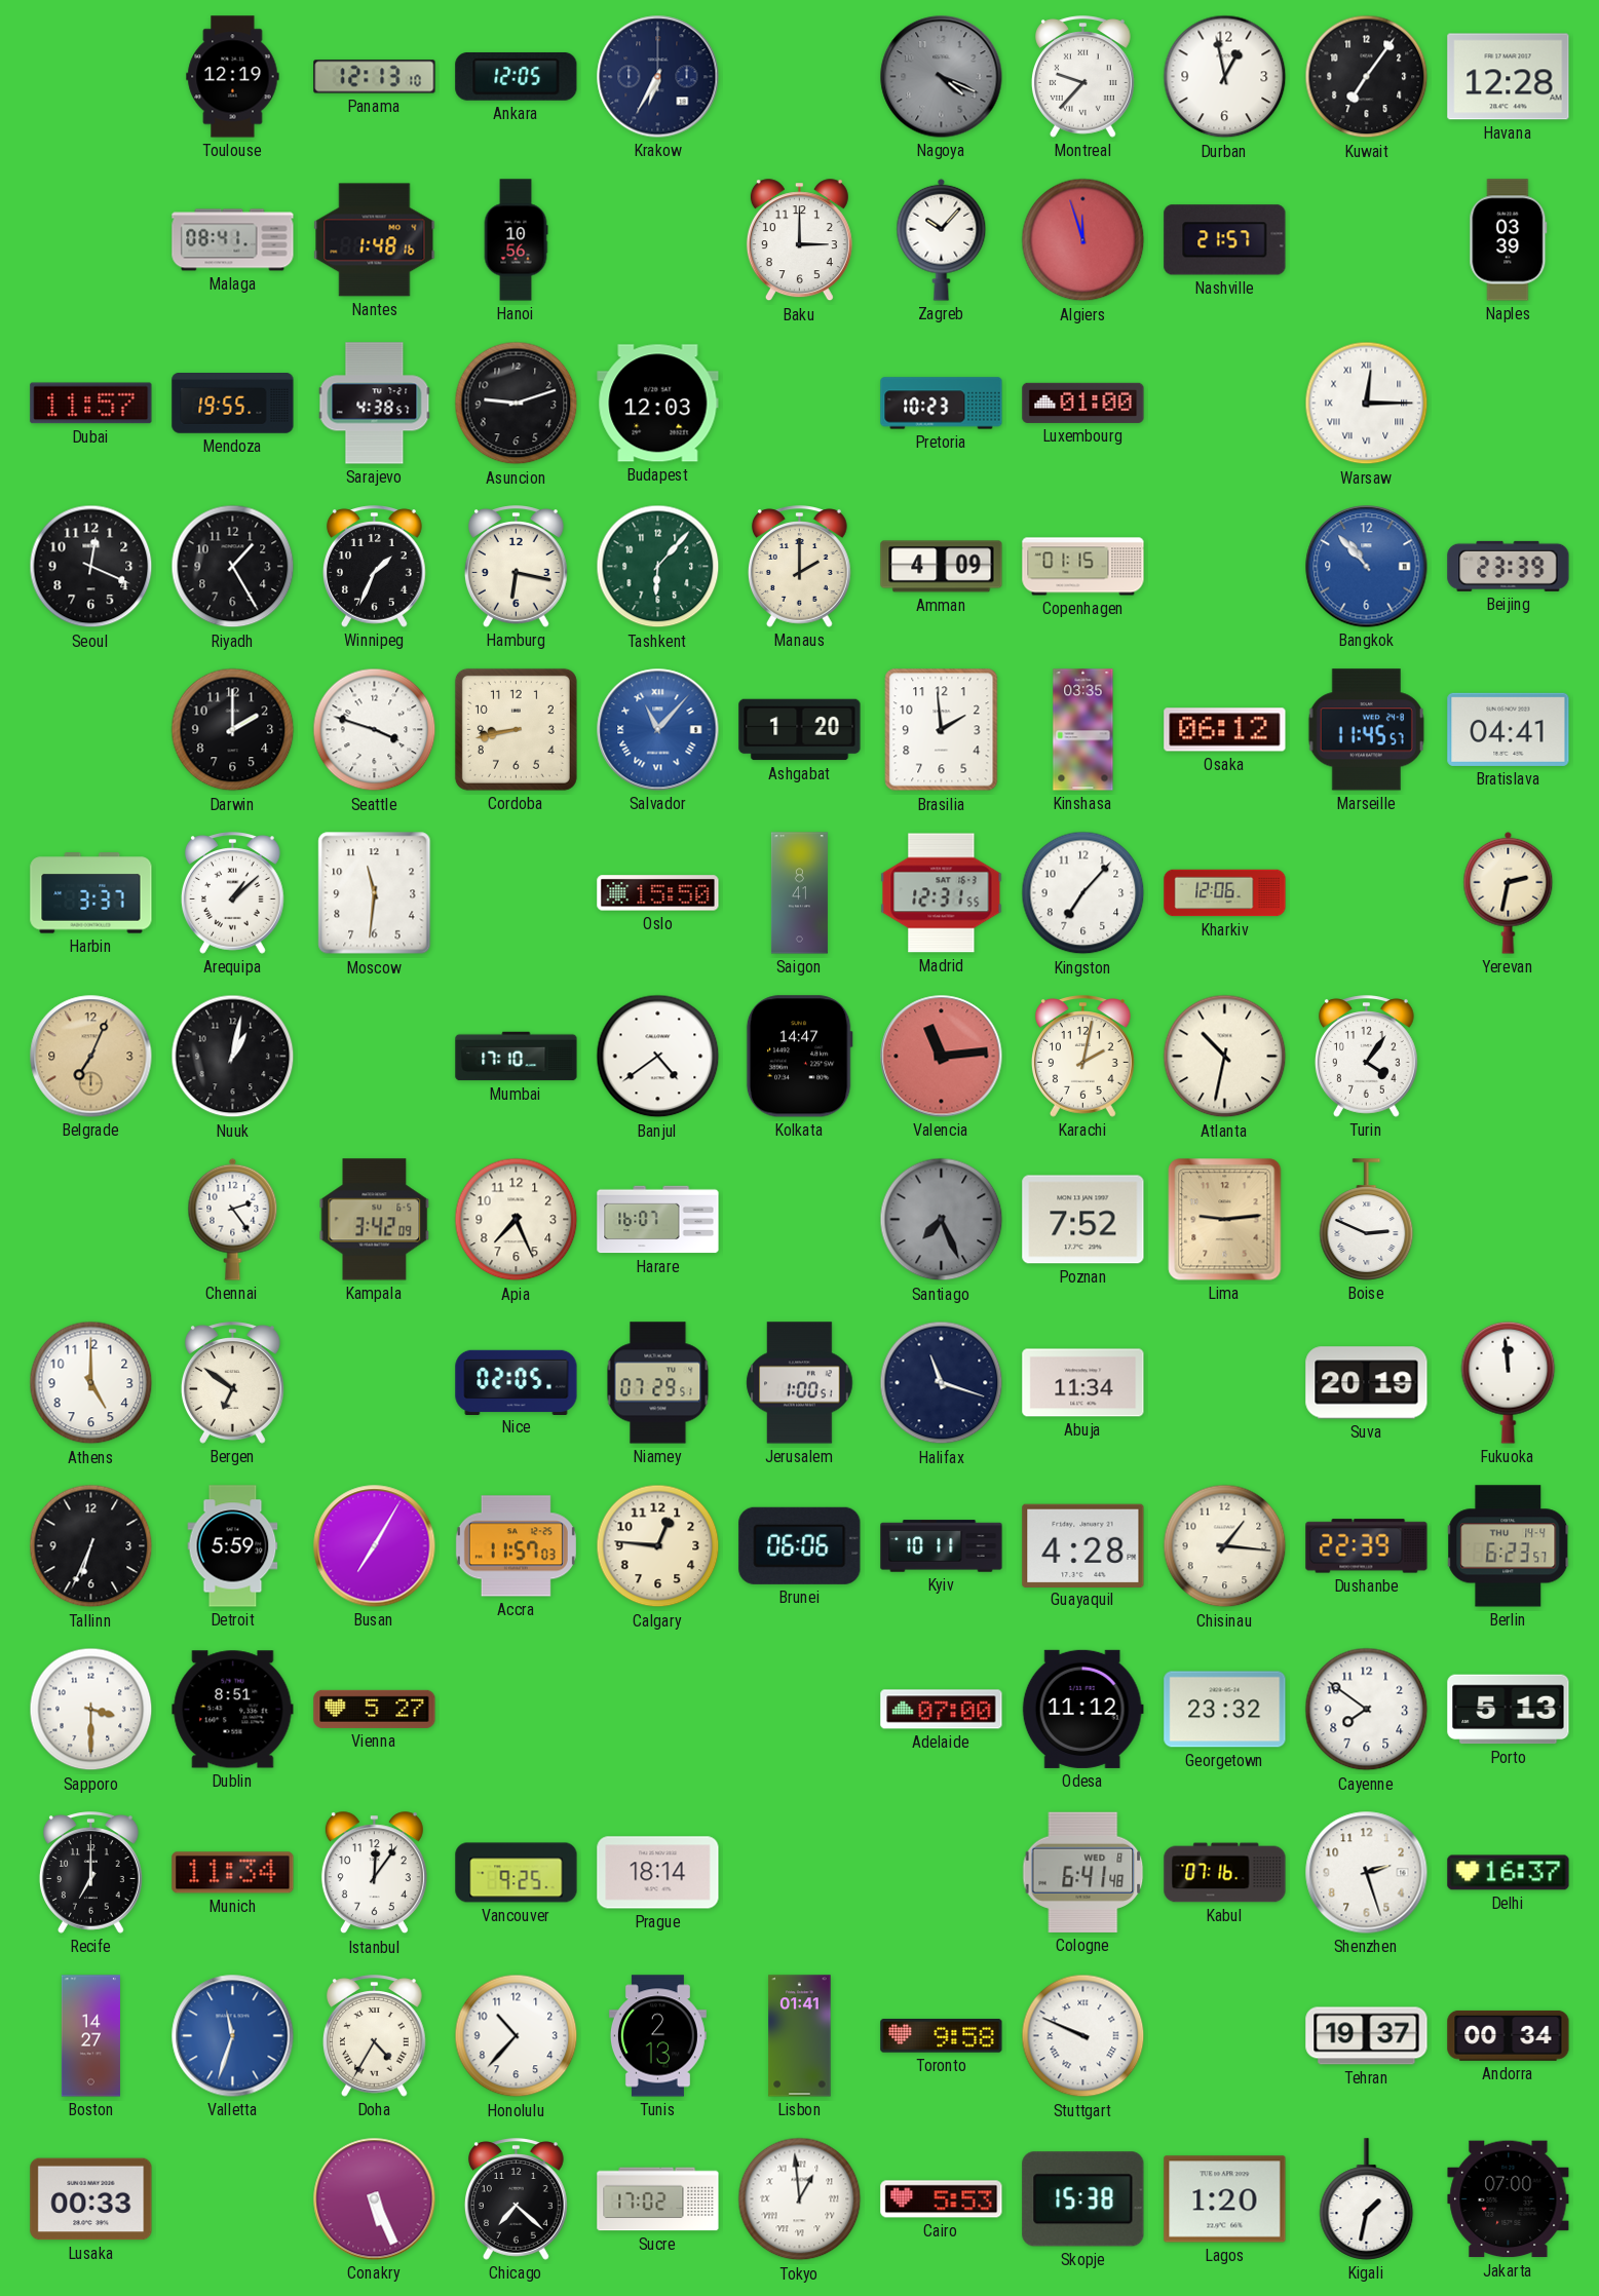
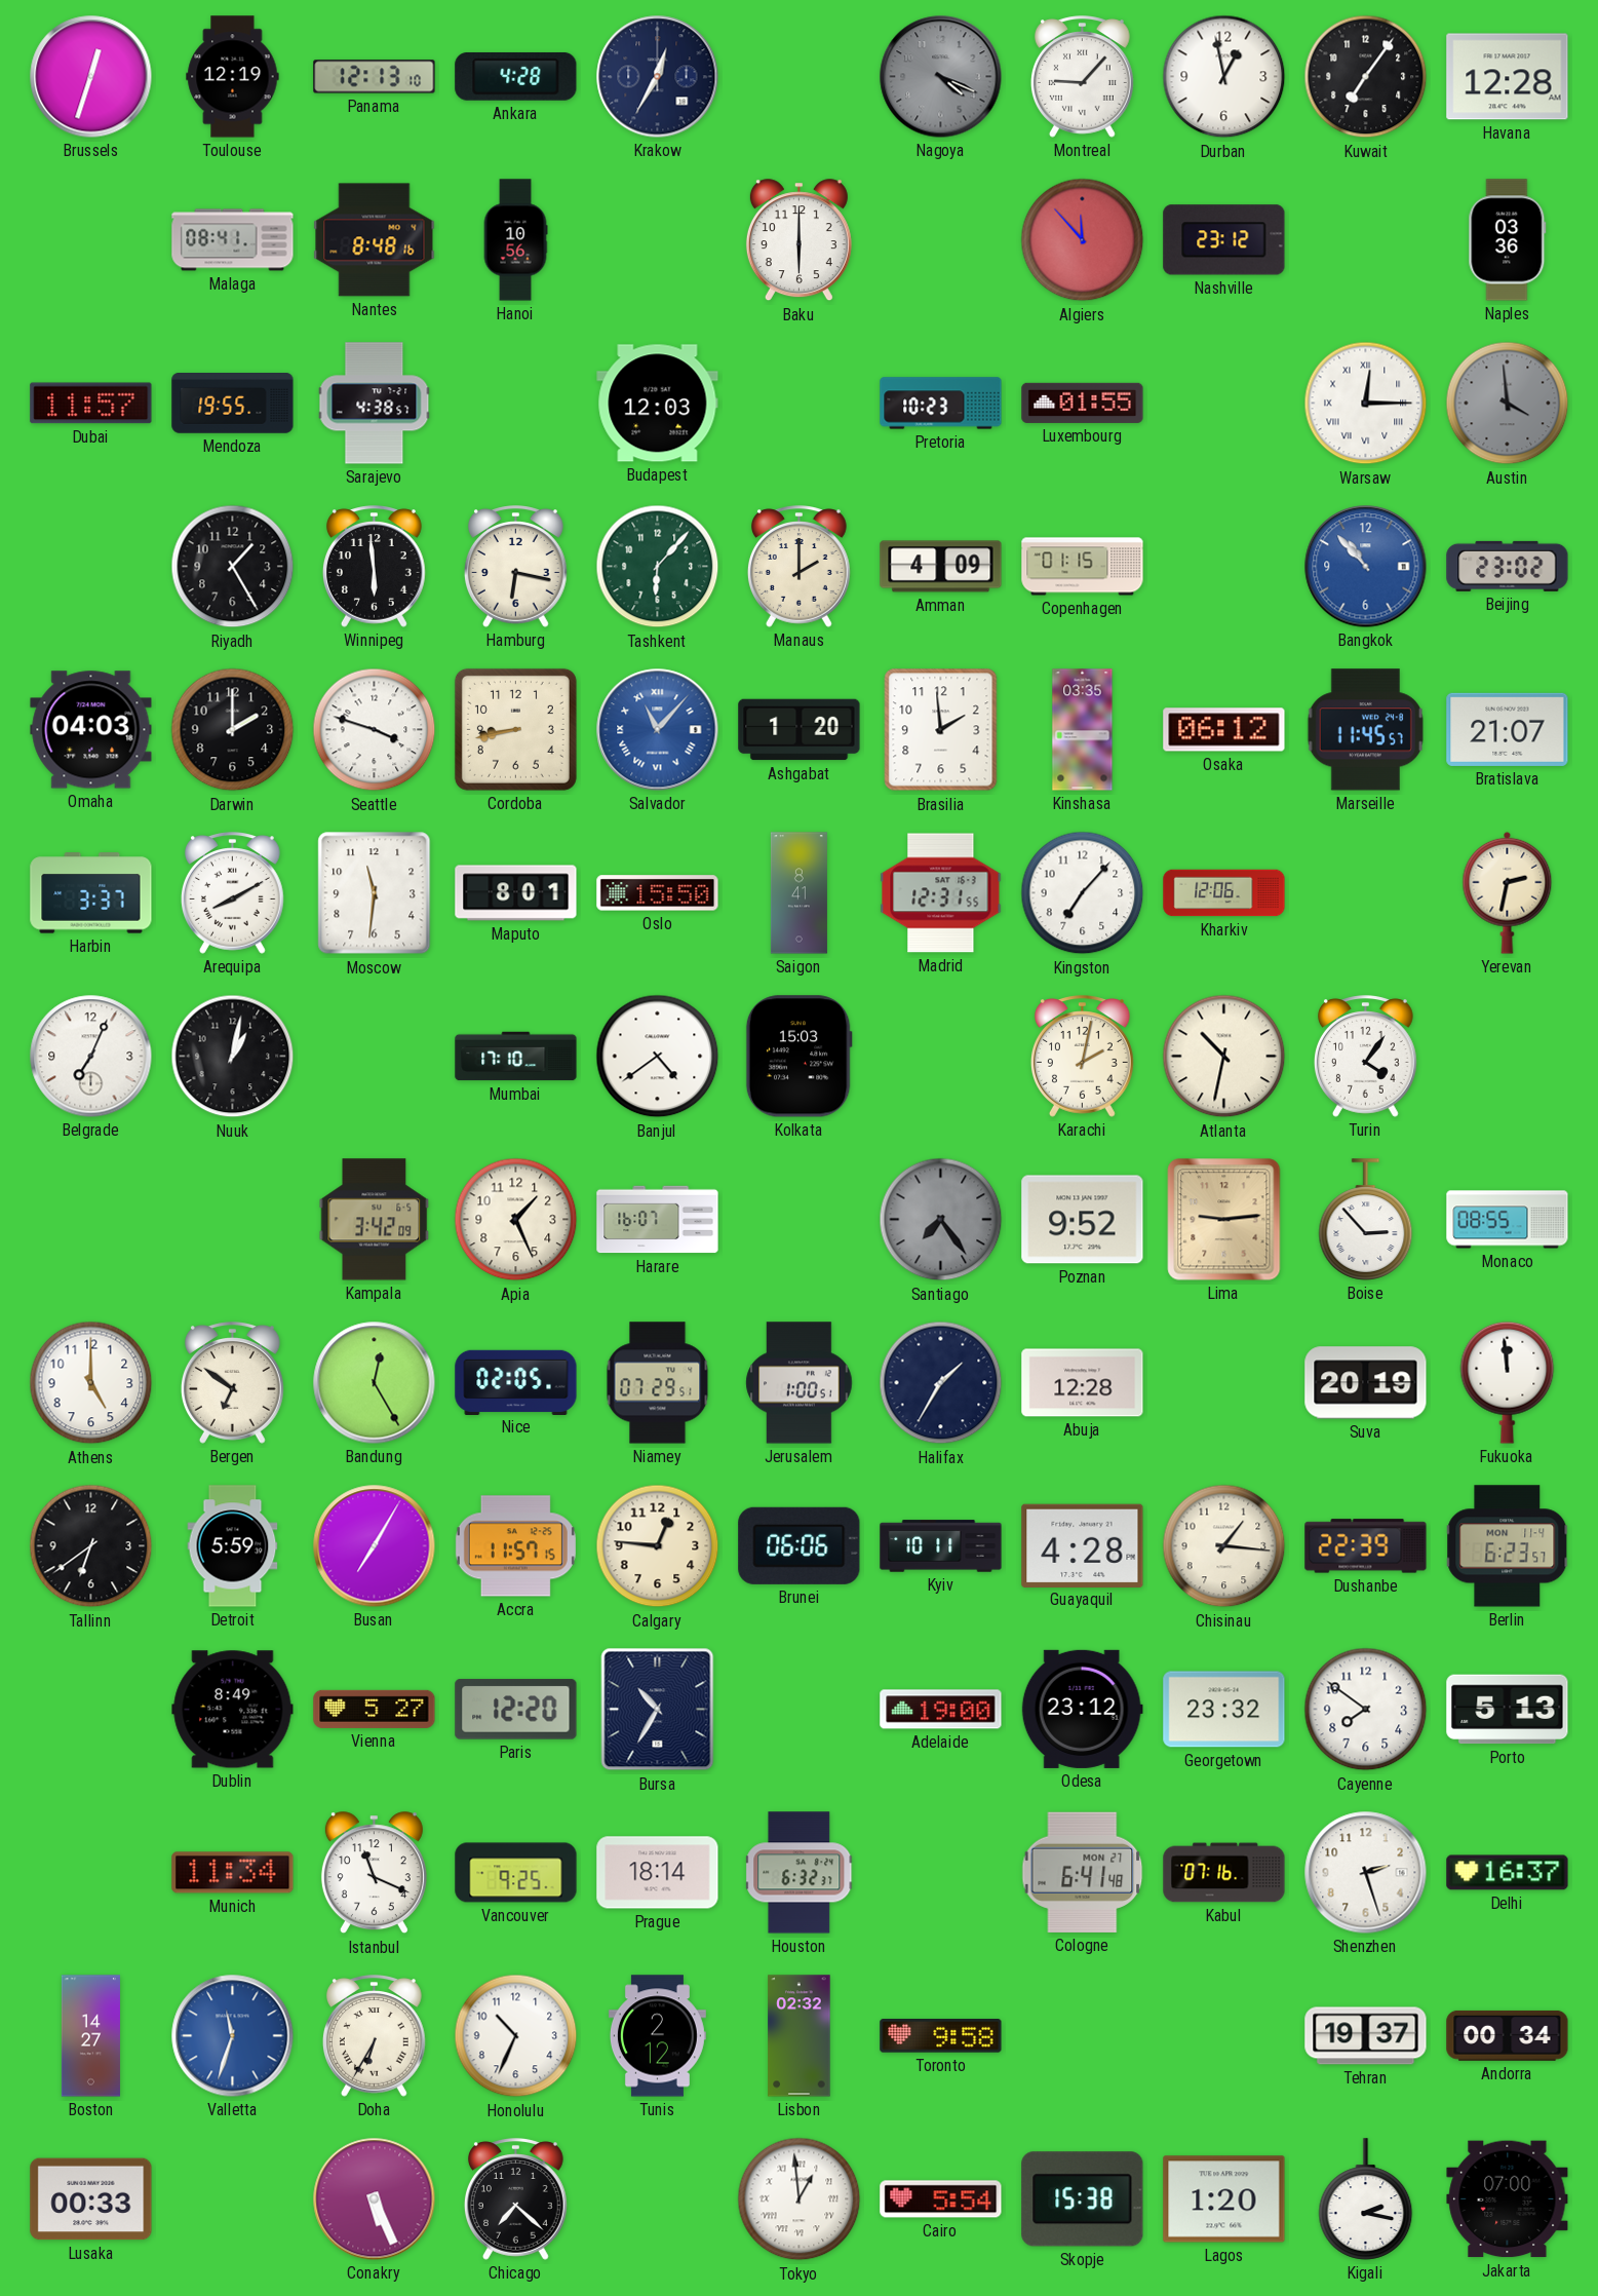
Brussels: none -> 12:33
Ankara: 12:05 -> 4:28
Krakow: 6:35 -> 12:35
Montreal: 9:37 -> 9:07
Nantes: 1:48 -> 8:48
Baku: 3:00 -> 6:00
Zagreb: 10:07 -> none
Algiers: 11:57 -> 11:53
Nashville: 21:57 -> 23:12
Naples: 03:39 -> 03:36
Asuncion: 9:12 -> none
Luxembourg: 01:00 -> 01:55
Austin: none -> 3:59
Seoul: 12:19 -> none
Winnipeg: 1:34 -> 5:59
Beijing: 23:39 -> 23:02
Omaha: none -> 04:03
Bratislava: 04:41 -> 21:07
Arequipa: 1:08 -> 8:10
Maputo: none -> 8:01
Belgrade dial: champagne -> white
Kolkata: 14:47 -> 15:03
Valencia: 11:14 -> none
Chennai: 2:24 -> none
Apia: 7:26 -> 1:26
Santiago: 7:26 -> 7:24
Poznan: 7:52 -> 9:52
Boise: 2:49 -> 2:53
Monaco: none -> 08:55
Bandung: none -> 12:25
Halifax: 11:18 -> 1:35
Abuja: 11:34 -> 12:28
Tallinn: 6:34 -> 6:39
Accra: 11:57:03 -> 11:57:15
Berlin date: THU 14-4 -> MON 11-4
Sapporo: 3:30 -> none
Dublin: 8:51 -> 8:49
Paris: none -> 12:20
Bursa: none -> 10:35
Adelaide: 07:00 -> 19:00
Odesa: 11:12 -> 23:12
Recife: 7:00 -> none
Istanbul: 12:06 -> 11:19
Houston: none -> 6:32
Cologne date: WED 8 -> MON 27
Doha: 4:35 -> 6:35
Honolulu: 10:37 -> 10:34
Tunis: 2:13 -> 2:12
Lisbon: 01:41 -> 02:32
Stuttgart: 9:49 -> none
Sucre: 17:02 -> none
Cairo: 5:53 -> 5:54
Kigali: 1:32 -> 2:17
